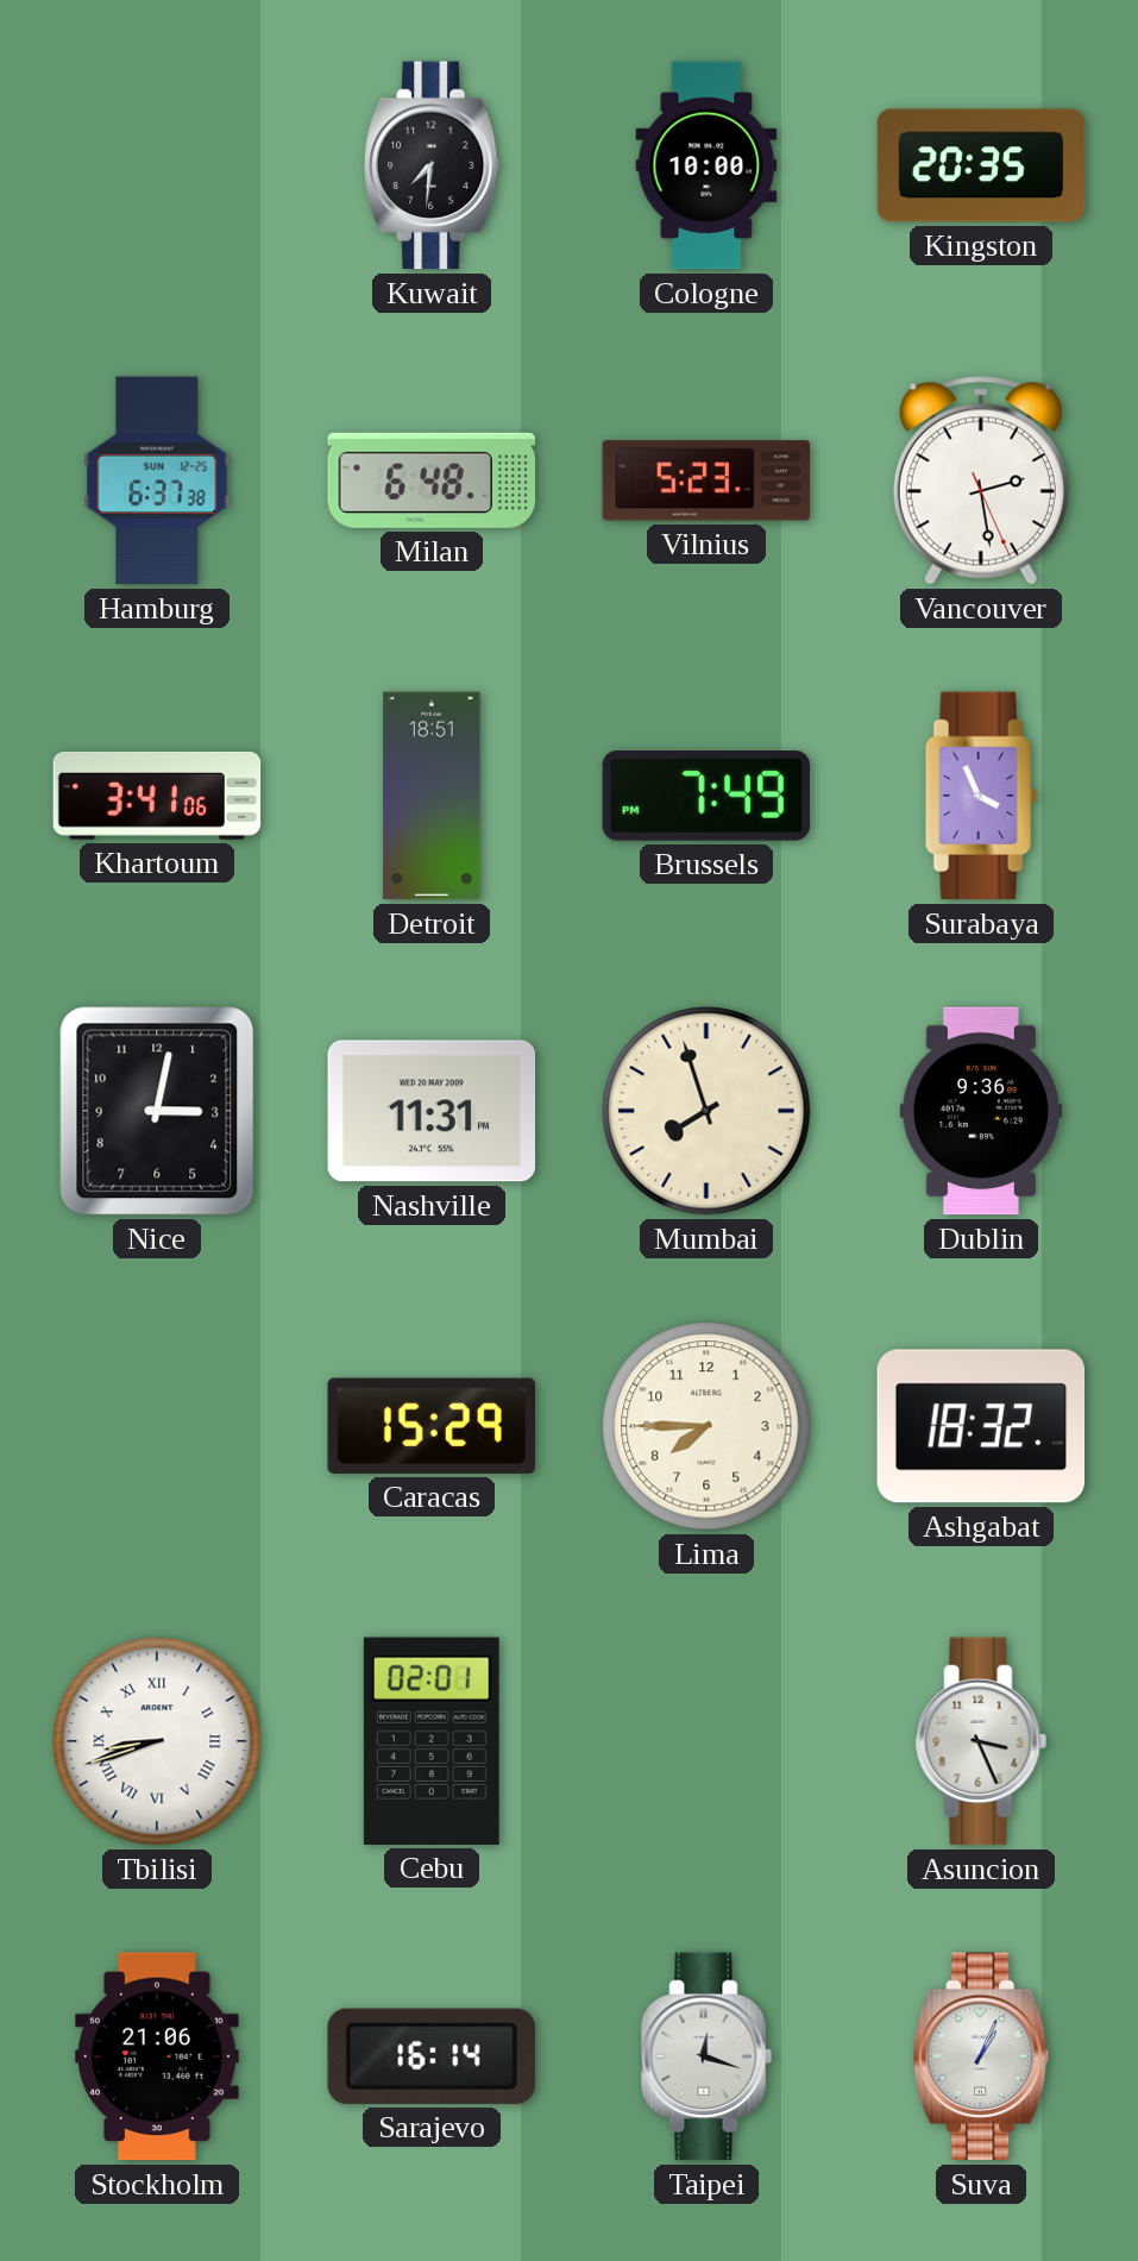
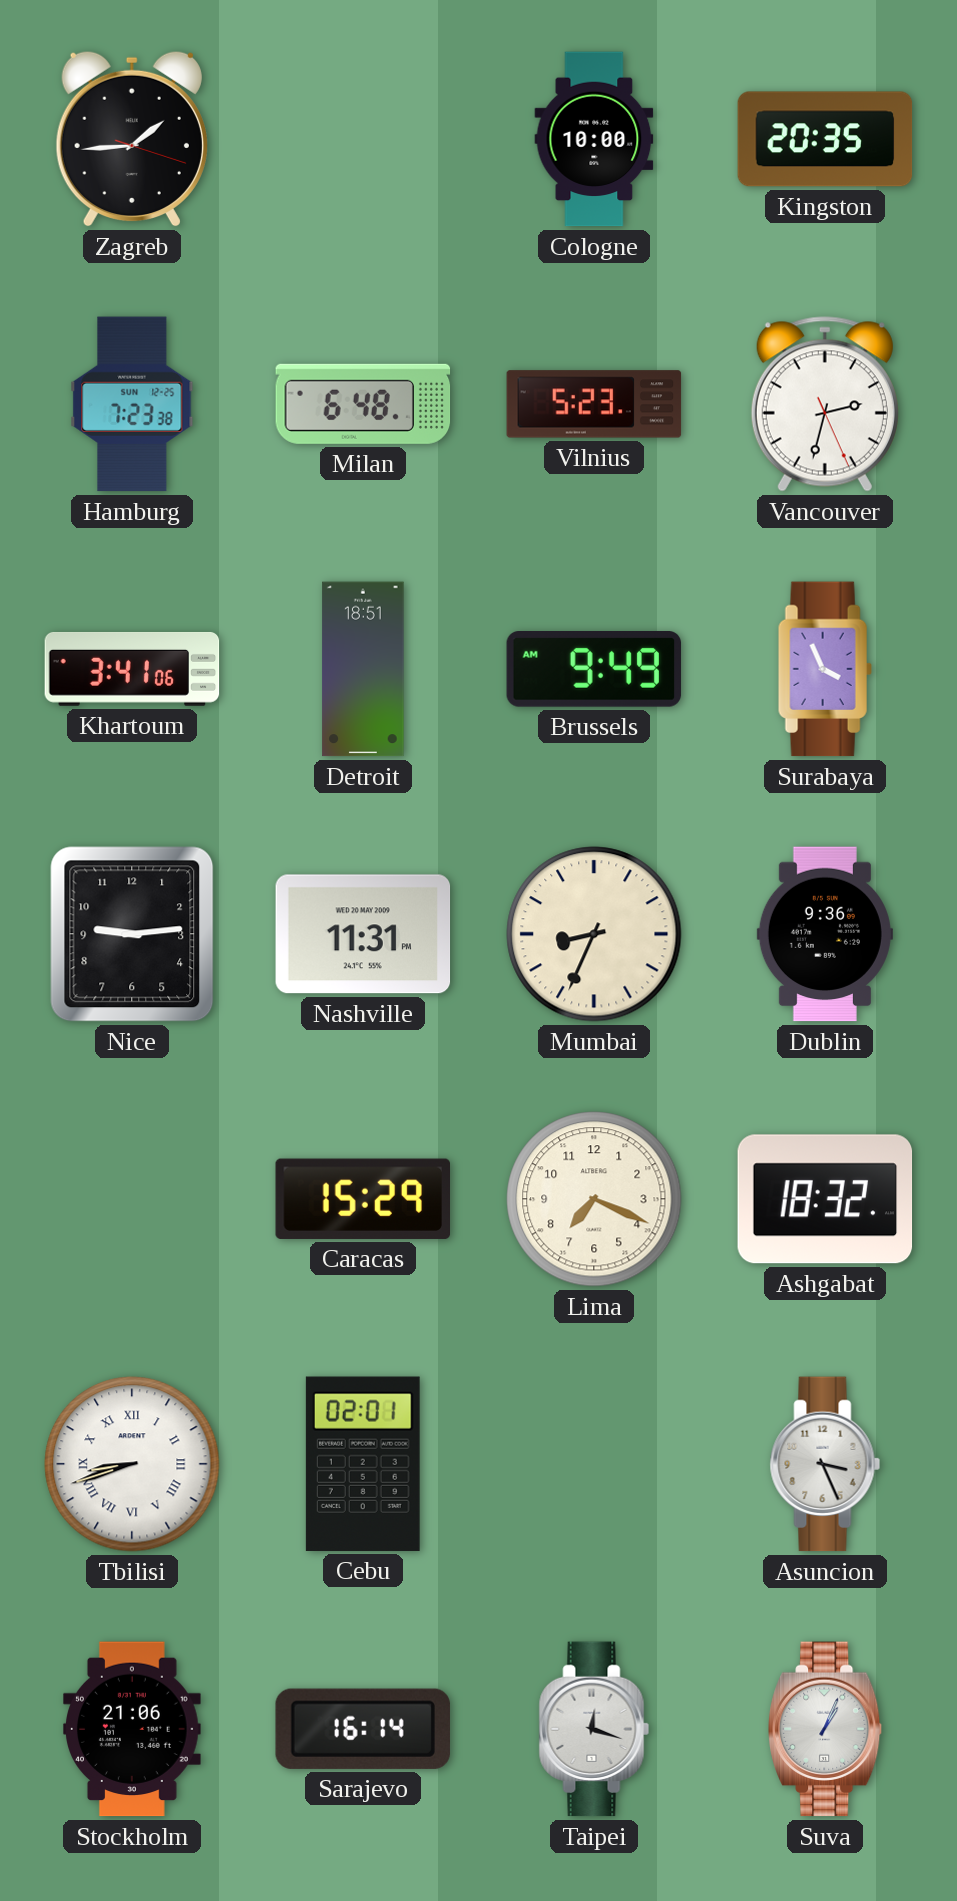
Zagreb: none -> 1:44
Kuwait: 7:31 -> none
Hamburg: 6:37 -> 7:23
Vancouver: 2:28 -> 2:32
Brussels: 7:49 -> 9:49
Nice: 3:02 -> 9:14
Mumbai: 7:57 -> 8:34
Lima: 7:45 -> 7:19
